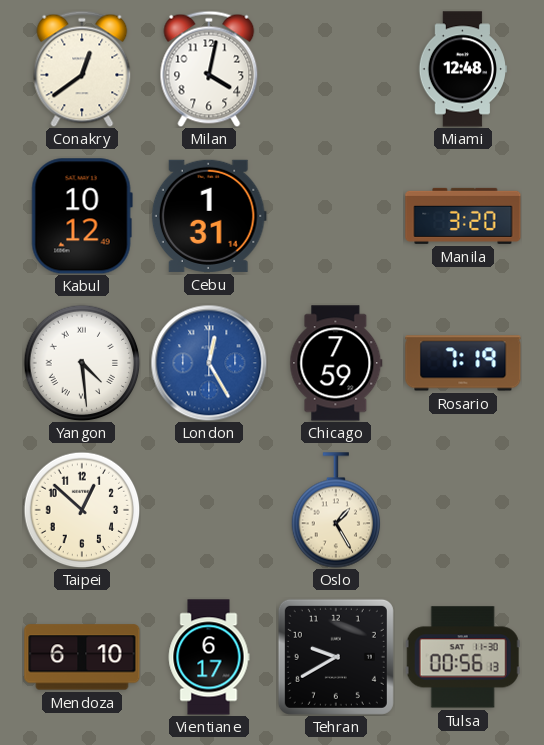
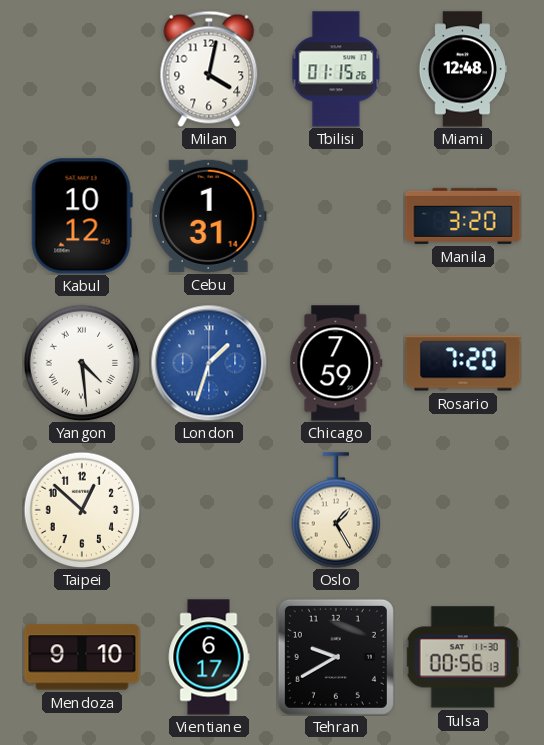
Conakry: 12:39 -> none
Tbilisi: none -> 01:15
London: 12:25 -> 1:33
Rosario: 7:19 -> 7:20
Mendoza: 6:10 -> 9:10
